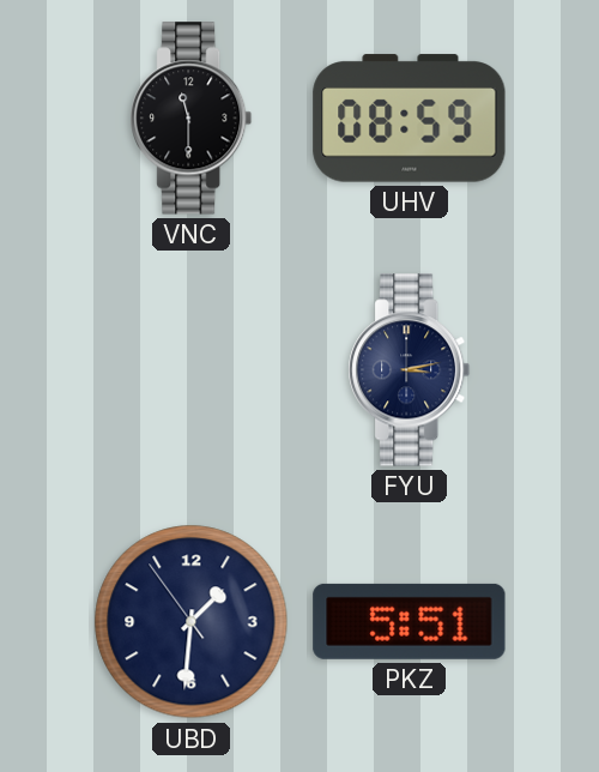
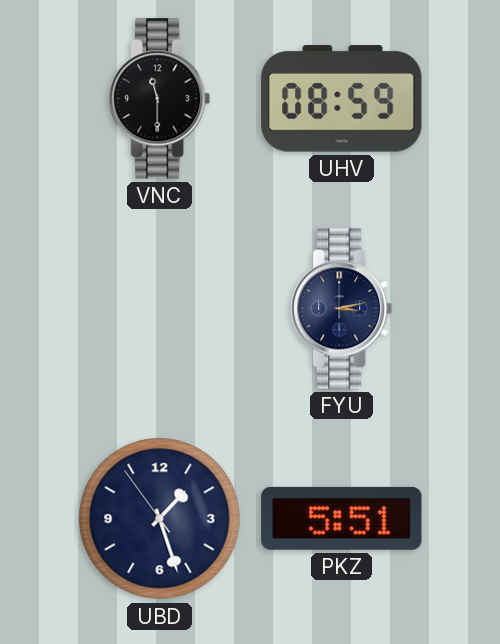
UBD: 1:30 -> 1:26
